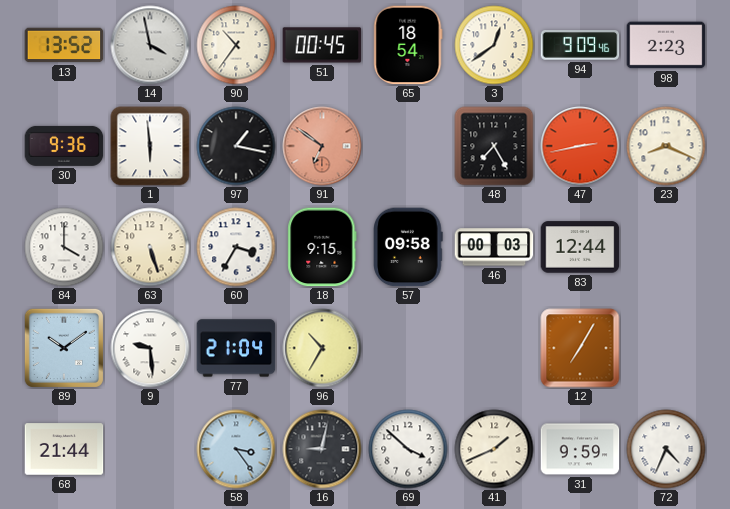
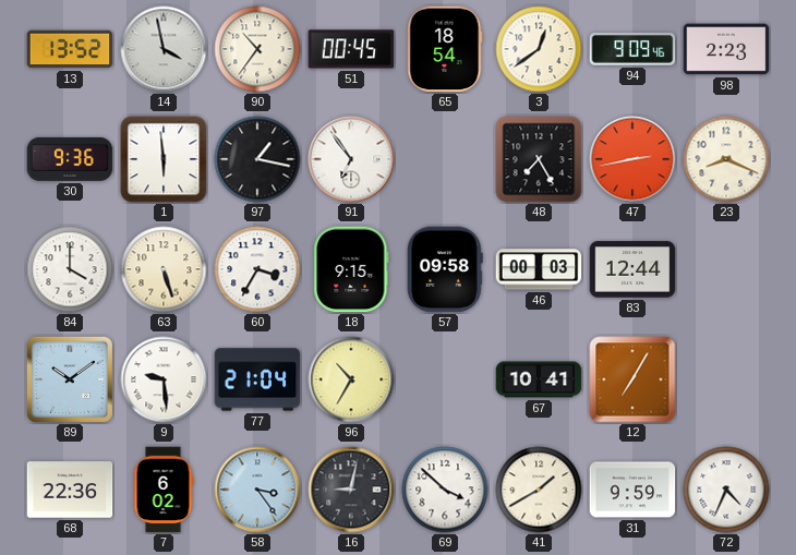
91: 6:51 -> 6:54
91 dial: salmon -> white
67: none -> 10:41
68: 21:44 -> 22:36
7: none -> 6:02
41: 1:41 -> 1:40
